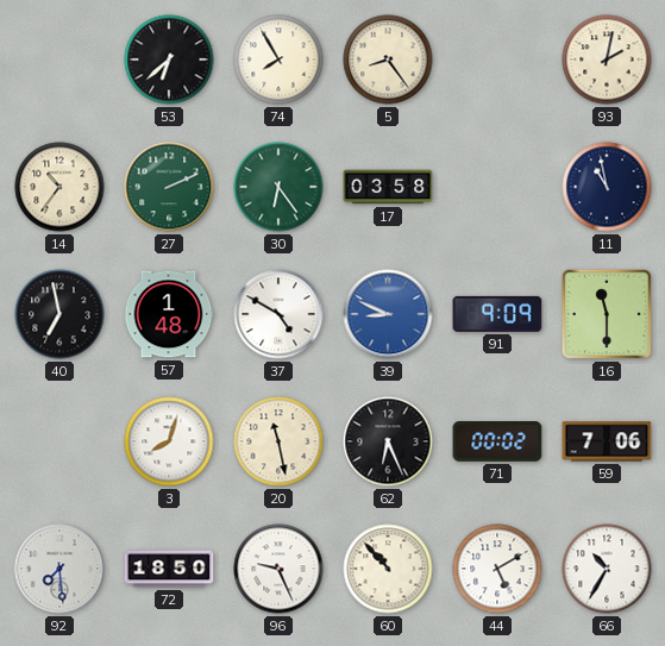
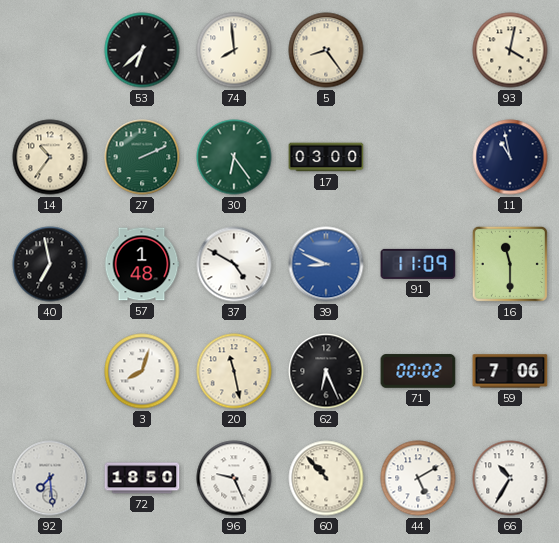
74: 7:55 -> 7:59
93: 2:02 -> 4:02
17: 03:58 -> 03:00
91: 9:09 -> 11:09
